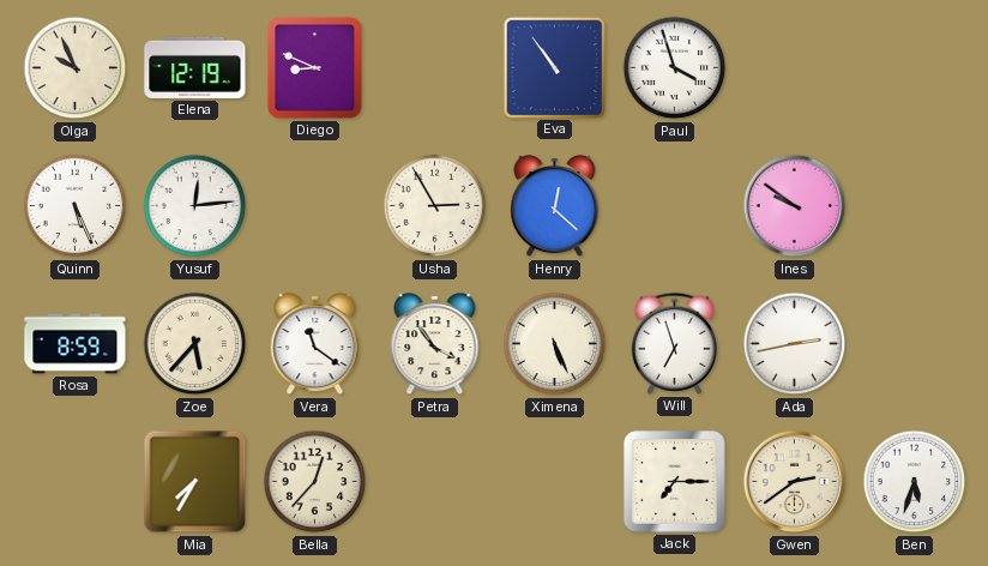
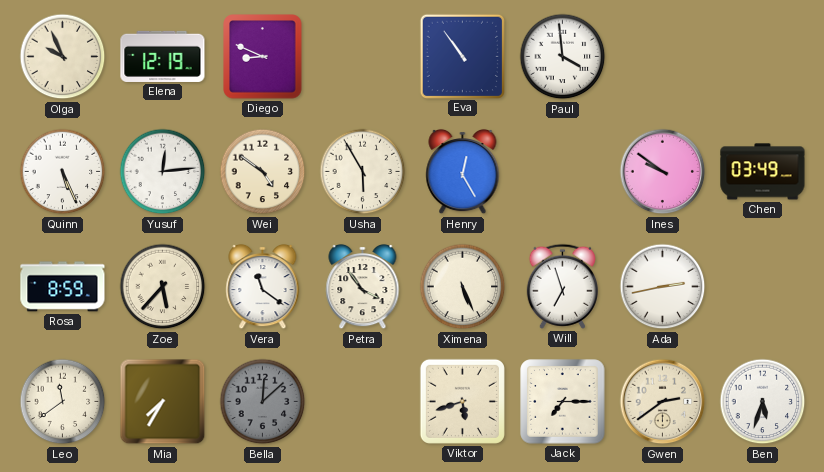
Paul: 3:57 -> 3:59
Wei: none -> 4:51
Usha: 2:55 -> 5:55
Henry: 12:22 -> 12:25
Chen: none -> 03:49
Leo: none -> 11:39
Bella: 12:37 -> 12:08
Bella dial: cream -> grey
Viktor: none -> 5:42
